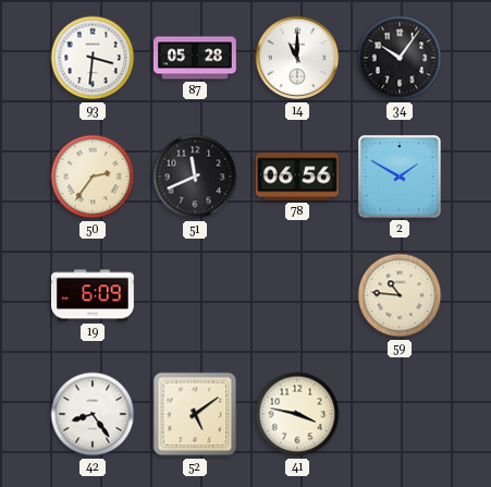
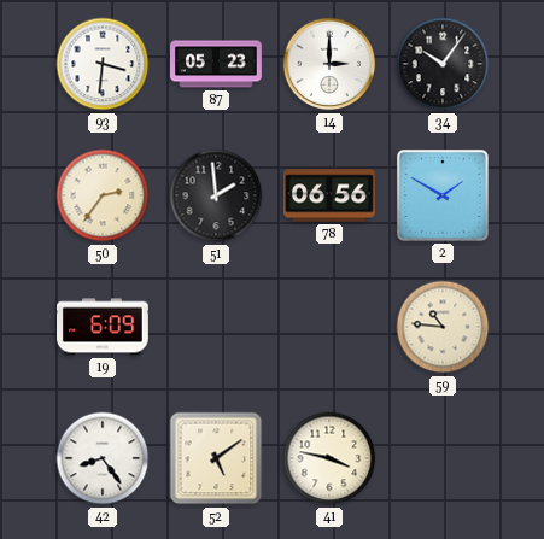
87: 05:28 -> 05:23
14: 11:00 -> 3:00
51: 11:41 -> 1:59
